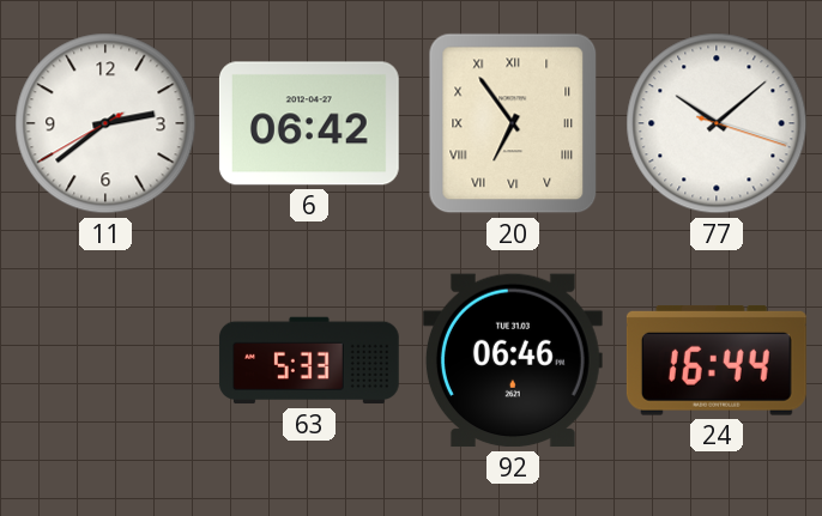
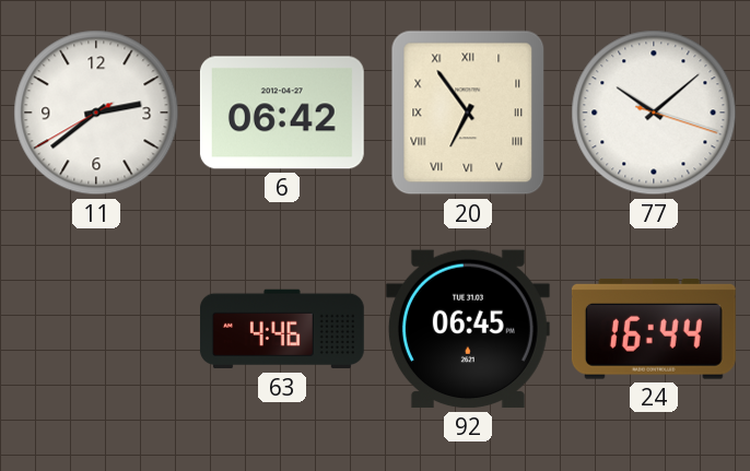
63: 5:33 -> 4:46
92: 06:46 -> 06:45
